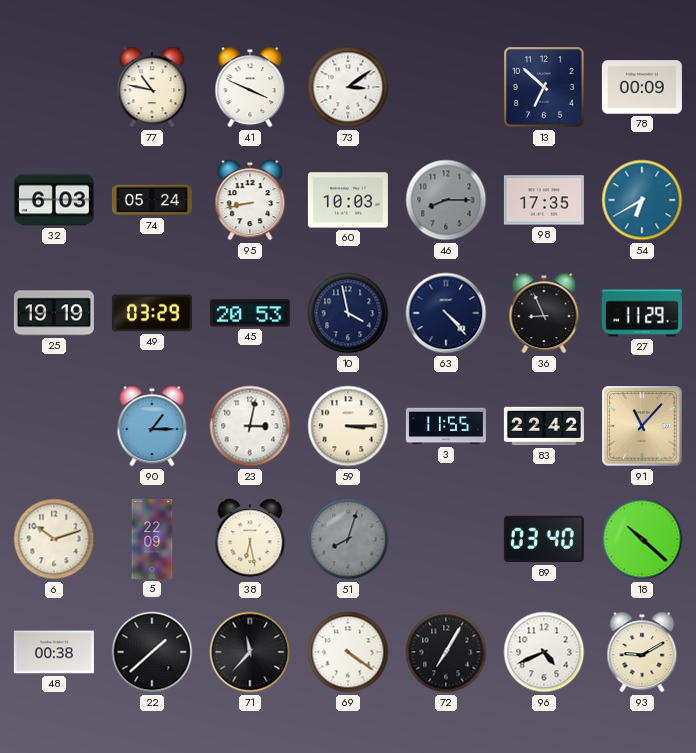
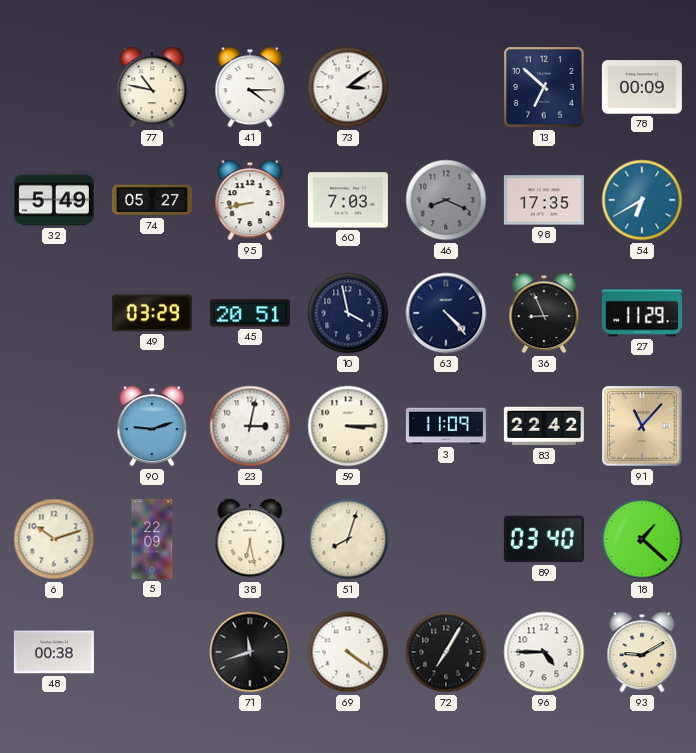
41: 3:49 -> 4:15
32: 6:03 -> 5:49
74: 05:24 -> 05:27
60: 10:03 -> 7:03
46: 8:15 -> 8:19
25: 19:19 -> none
45: 20:53 -> 20:51
90: 1:15 -> 9:12
3: 11:55 -> 11:09
51 dial: grey -> cream
18: 10:22 -> 1:22
22: 1:38 -> none
71: 11:37 -> 11:42
96: 4:41 -> 4:45
